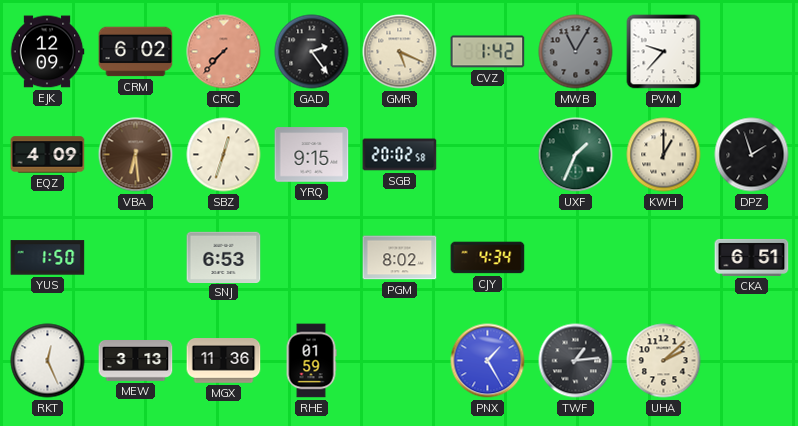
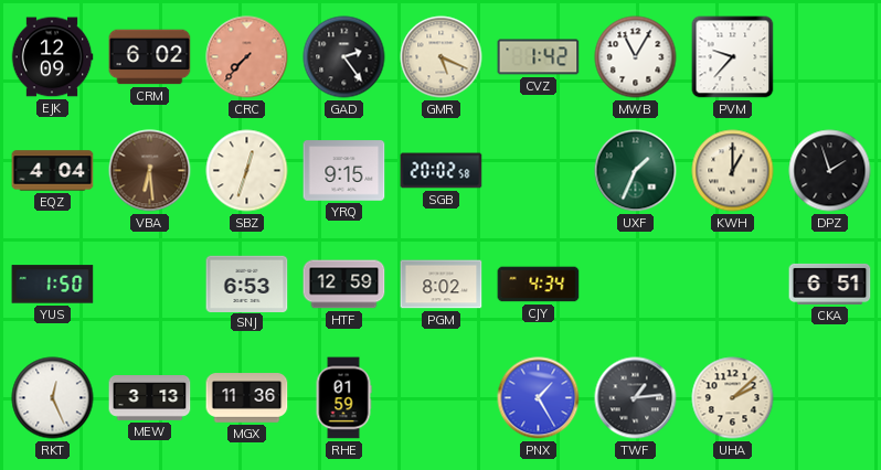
MWB dial: grey -> white
EQZ: 4:09 -> 4:04
HTF: none -> 12:59
